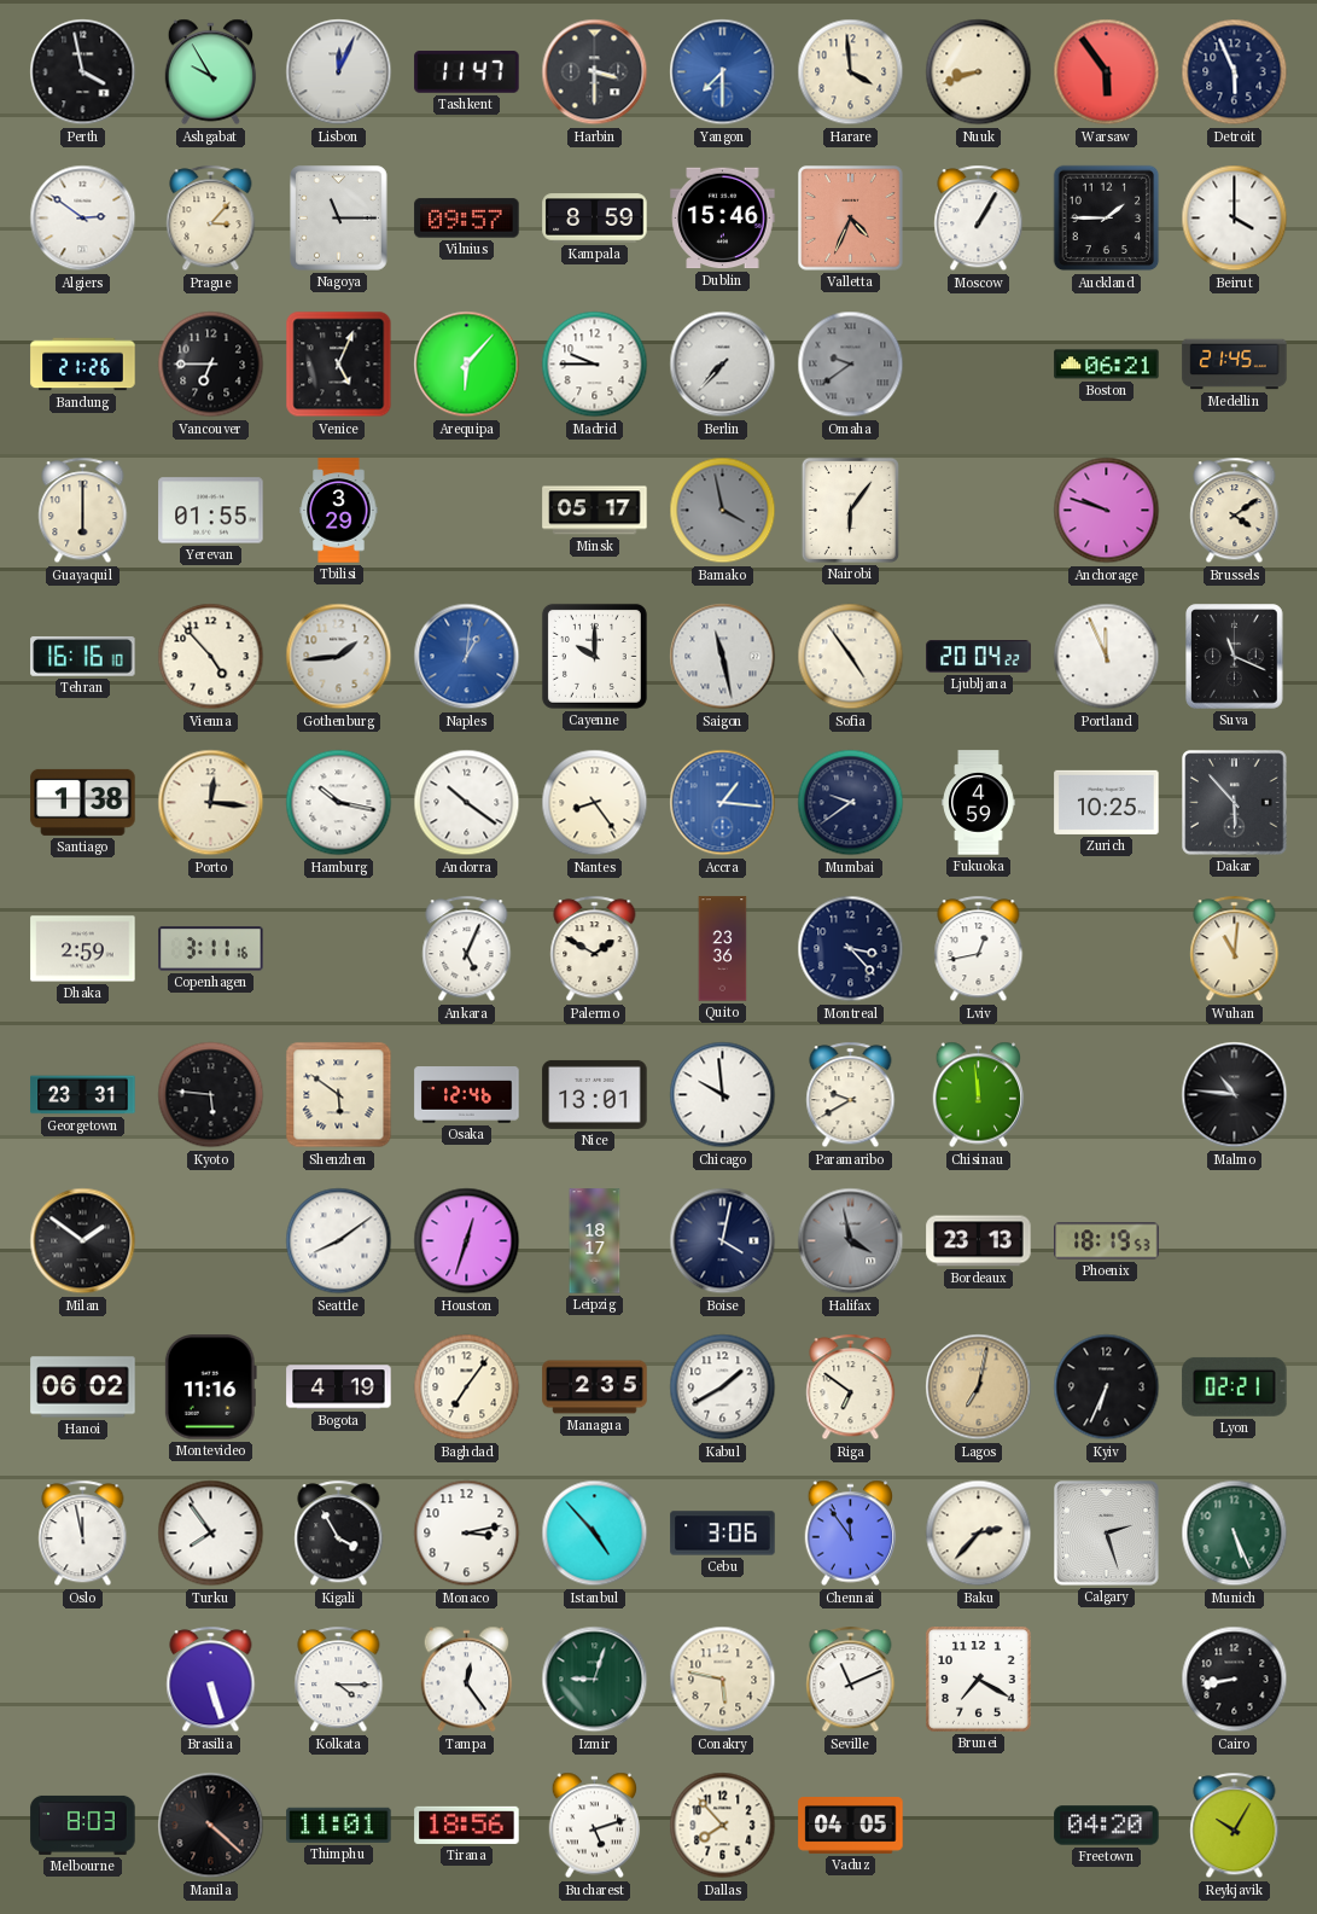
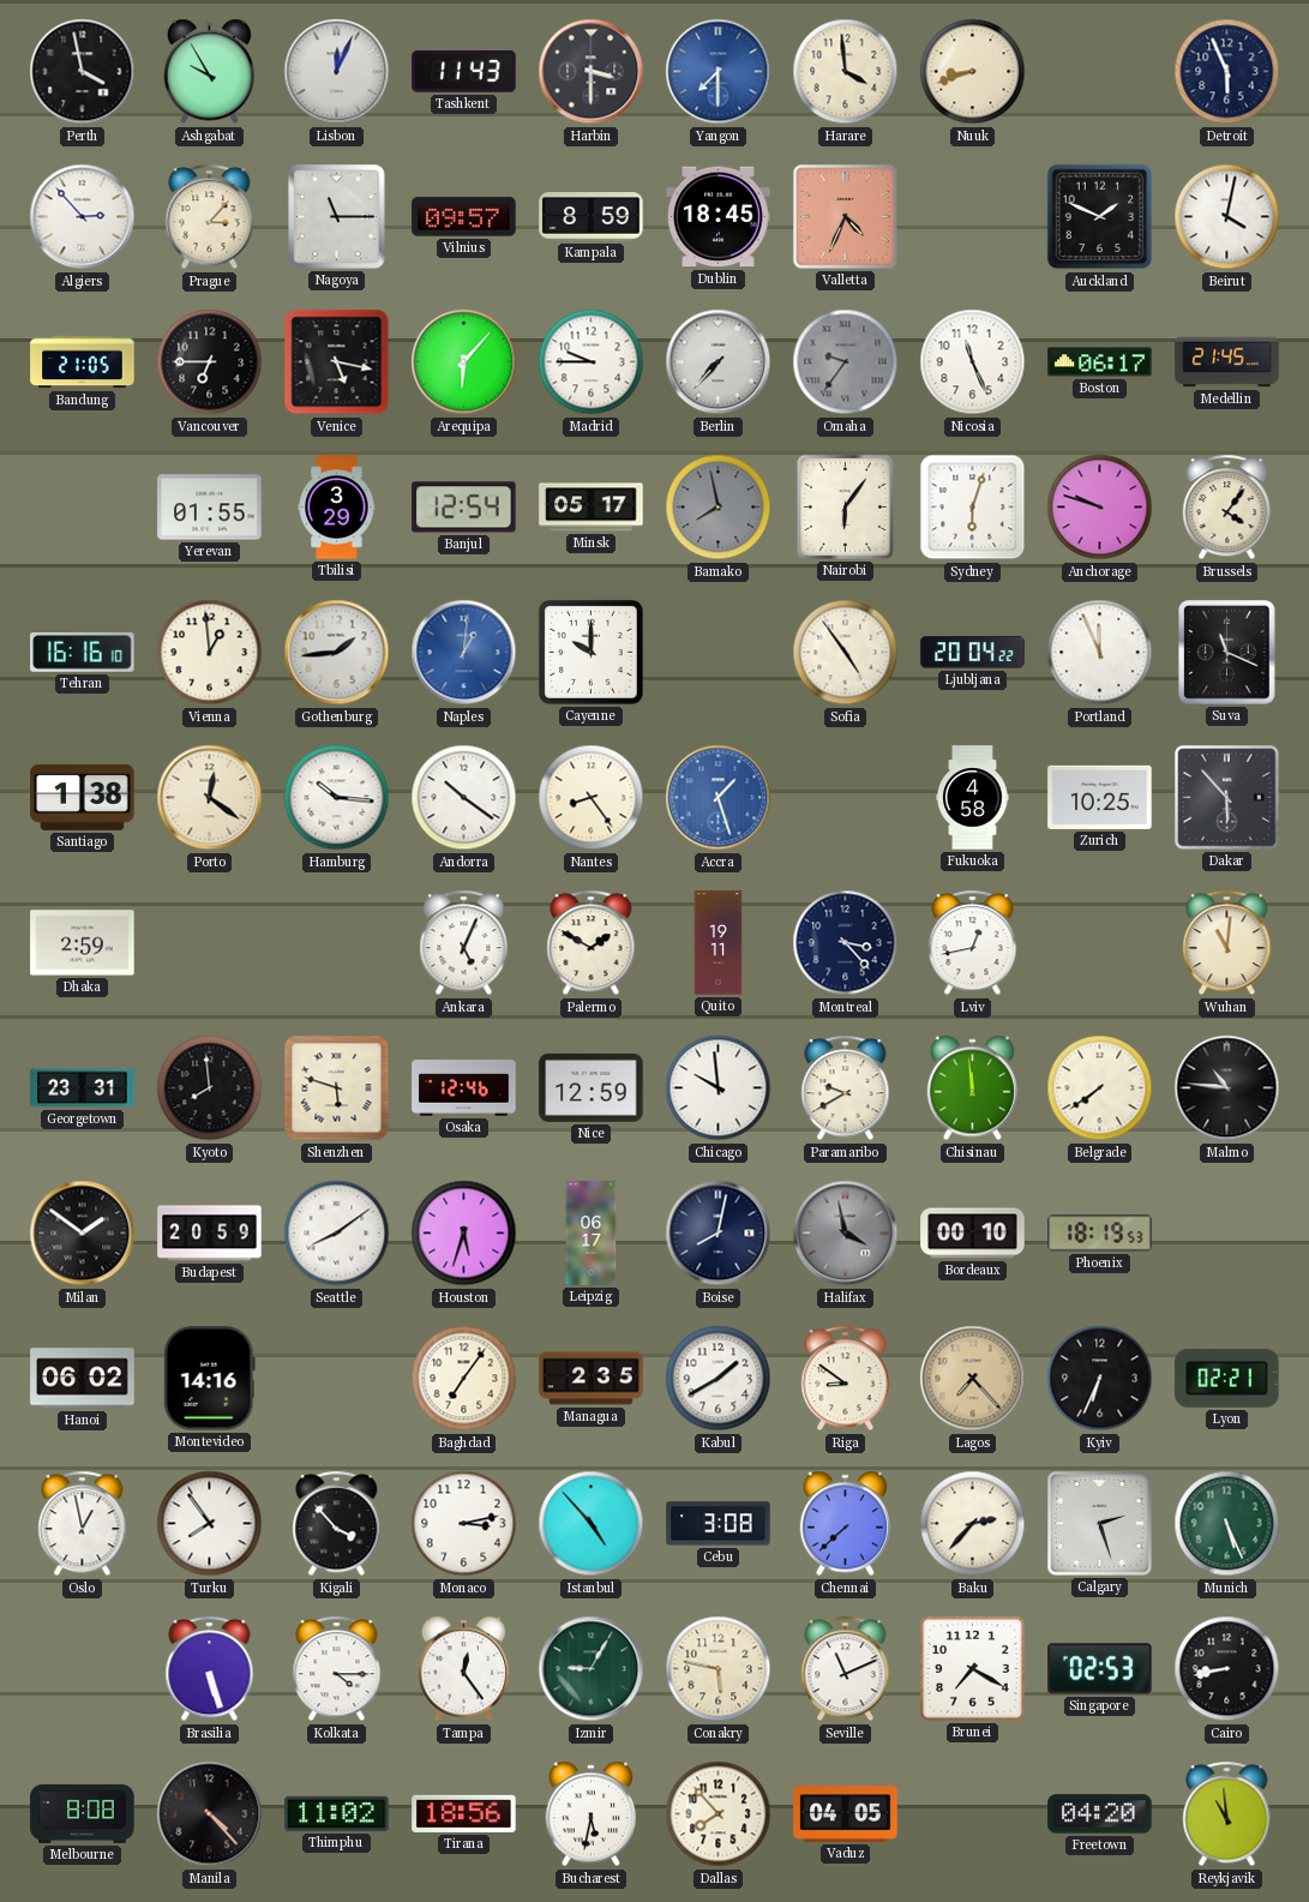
Tashkent: 11:47 -> 11:43
Warsaw: 5:54 -> none
Algiers: 2:51 -> 2:53
Dublin: 15:46 -> 18:45
Moscow: 1:05 -> none
Auckland: 1:45 -> 1:49
Beirut: 4:00 -> 4:02
Bandung: 21:26 -> 21:05
Venice: 5:04 -> 5:17
Omaha: 9:39 -> 9:36
Nicosia: none -> 11:26
Boston: 06:21 -> 06:17
Guayaquil: 6:00 -> none
Banjul: none -> 12:54
Bamako: 3:58 -> 7:58
Sydney: none -> 6:03
Brussels: 4:09 -> 4:06
Vienna: 4:53 -> 12:59
Saigon: 11:28 -> none
Porto: 12:16 -> 12:21
Hamburg: 10:17 -> 10:16
Accra: 1:16 -> 1:27
Mumbai: 9:39 -> none
Fukuoka: 4:59 -> 4:58
Copenhagen: 3:11 -> none
Quito: 23:36 -> 19:11
Kyoto: 5:46 -> 7:59
Shenzhen: 5:51 -> 5:48
Nice: 13:01 -> 12:59
Belgrade: none -> 7:39
Budapest: none -> 20:59
Houston: 12:33 -> 5:33
Leipzig: 18:17 -> 06:17
Boise: 4:02 -> 8:02
Bordeaux: 23:13 -> 00:10
Montevideo: 11:16 -> 14:16
Bogota: 4:19 -> none
Riga: 6:51 -> 8:51
Lagos: 7:02 -> 7:23
Oslo: 11:58 -> 12:58
Kigali: 3:55 -> 3:53
Cebu: 3:06 -> 3:08
Chennai: 11:54 -> 7:38
Izmir: 9:03 -> 9:05
Singapore: none -> 02:53
Melbourne: 8:03 -> 8:08
Manila: 4:22 -> 4:23
Thimphu: 11:01 -> 11:02
Bucharest: 5:12 -> 5:32
Reykjavik: 10:05 -> 10:59
